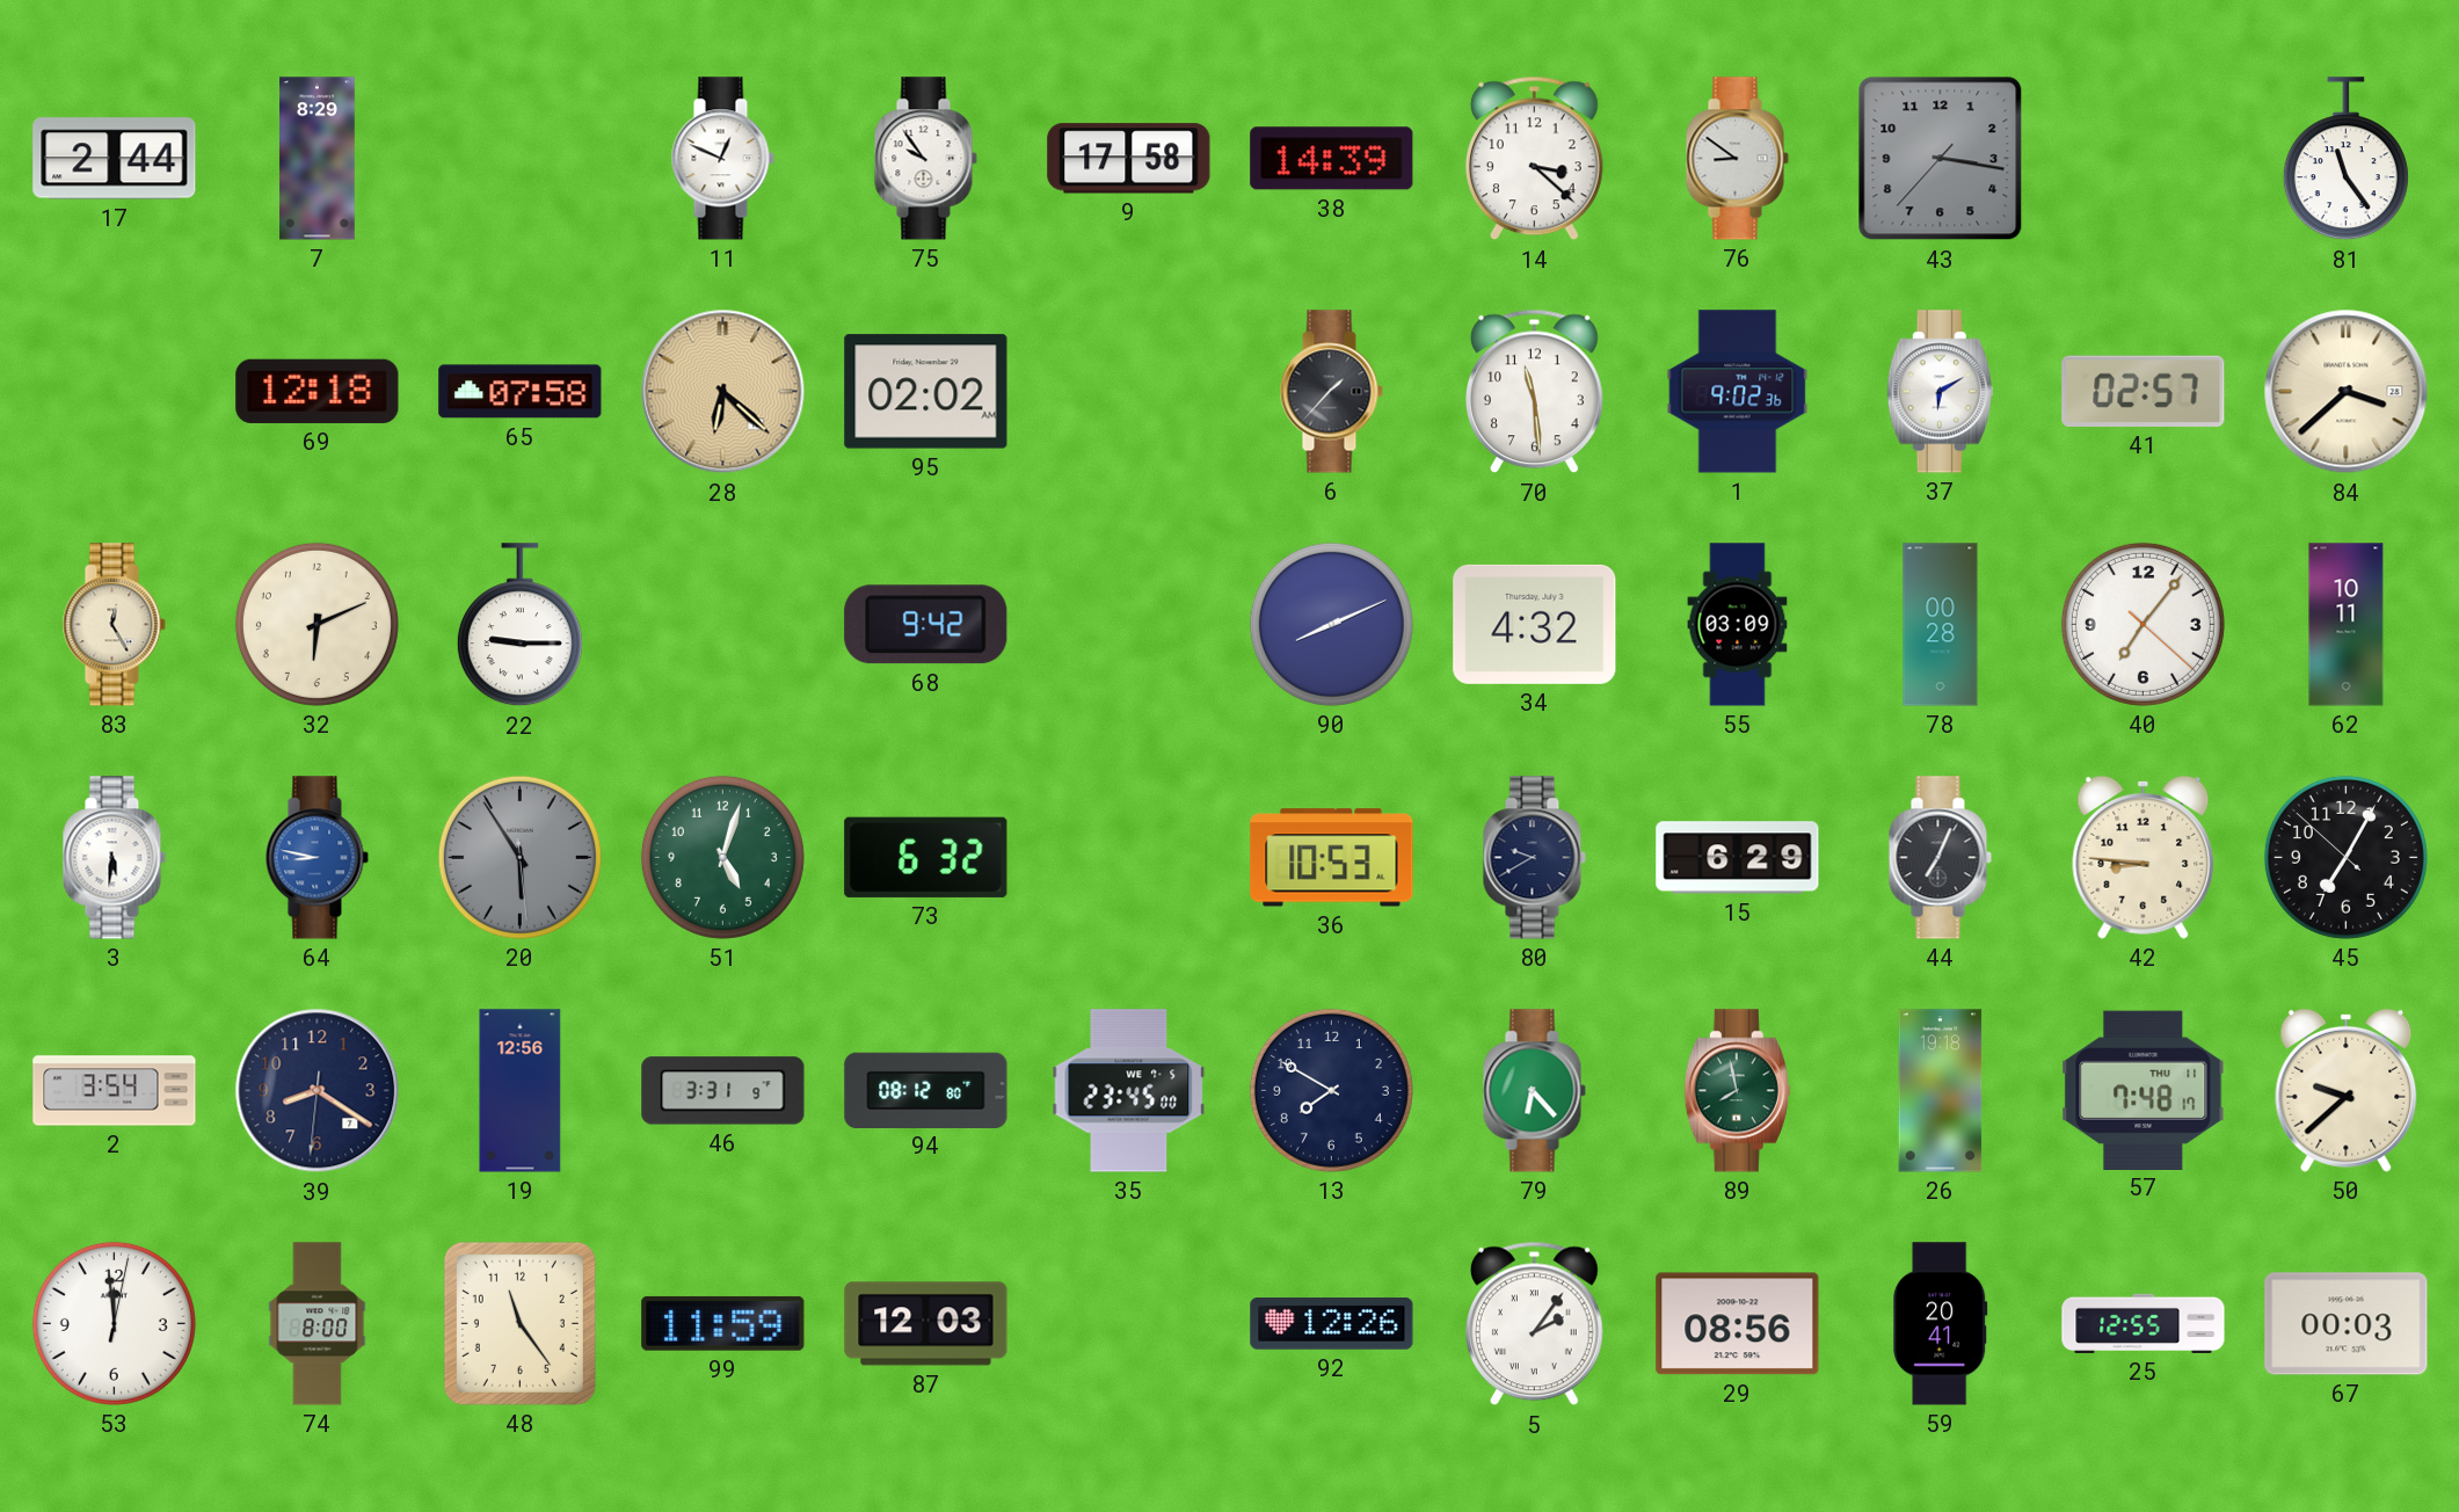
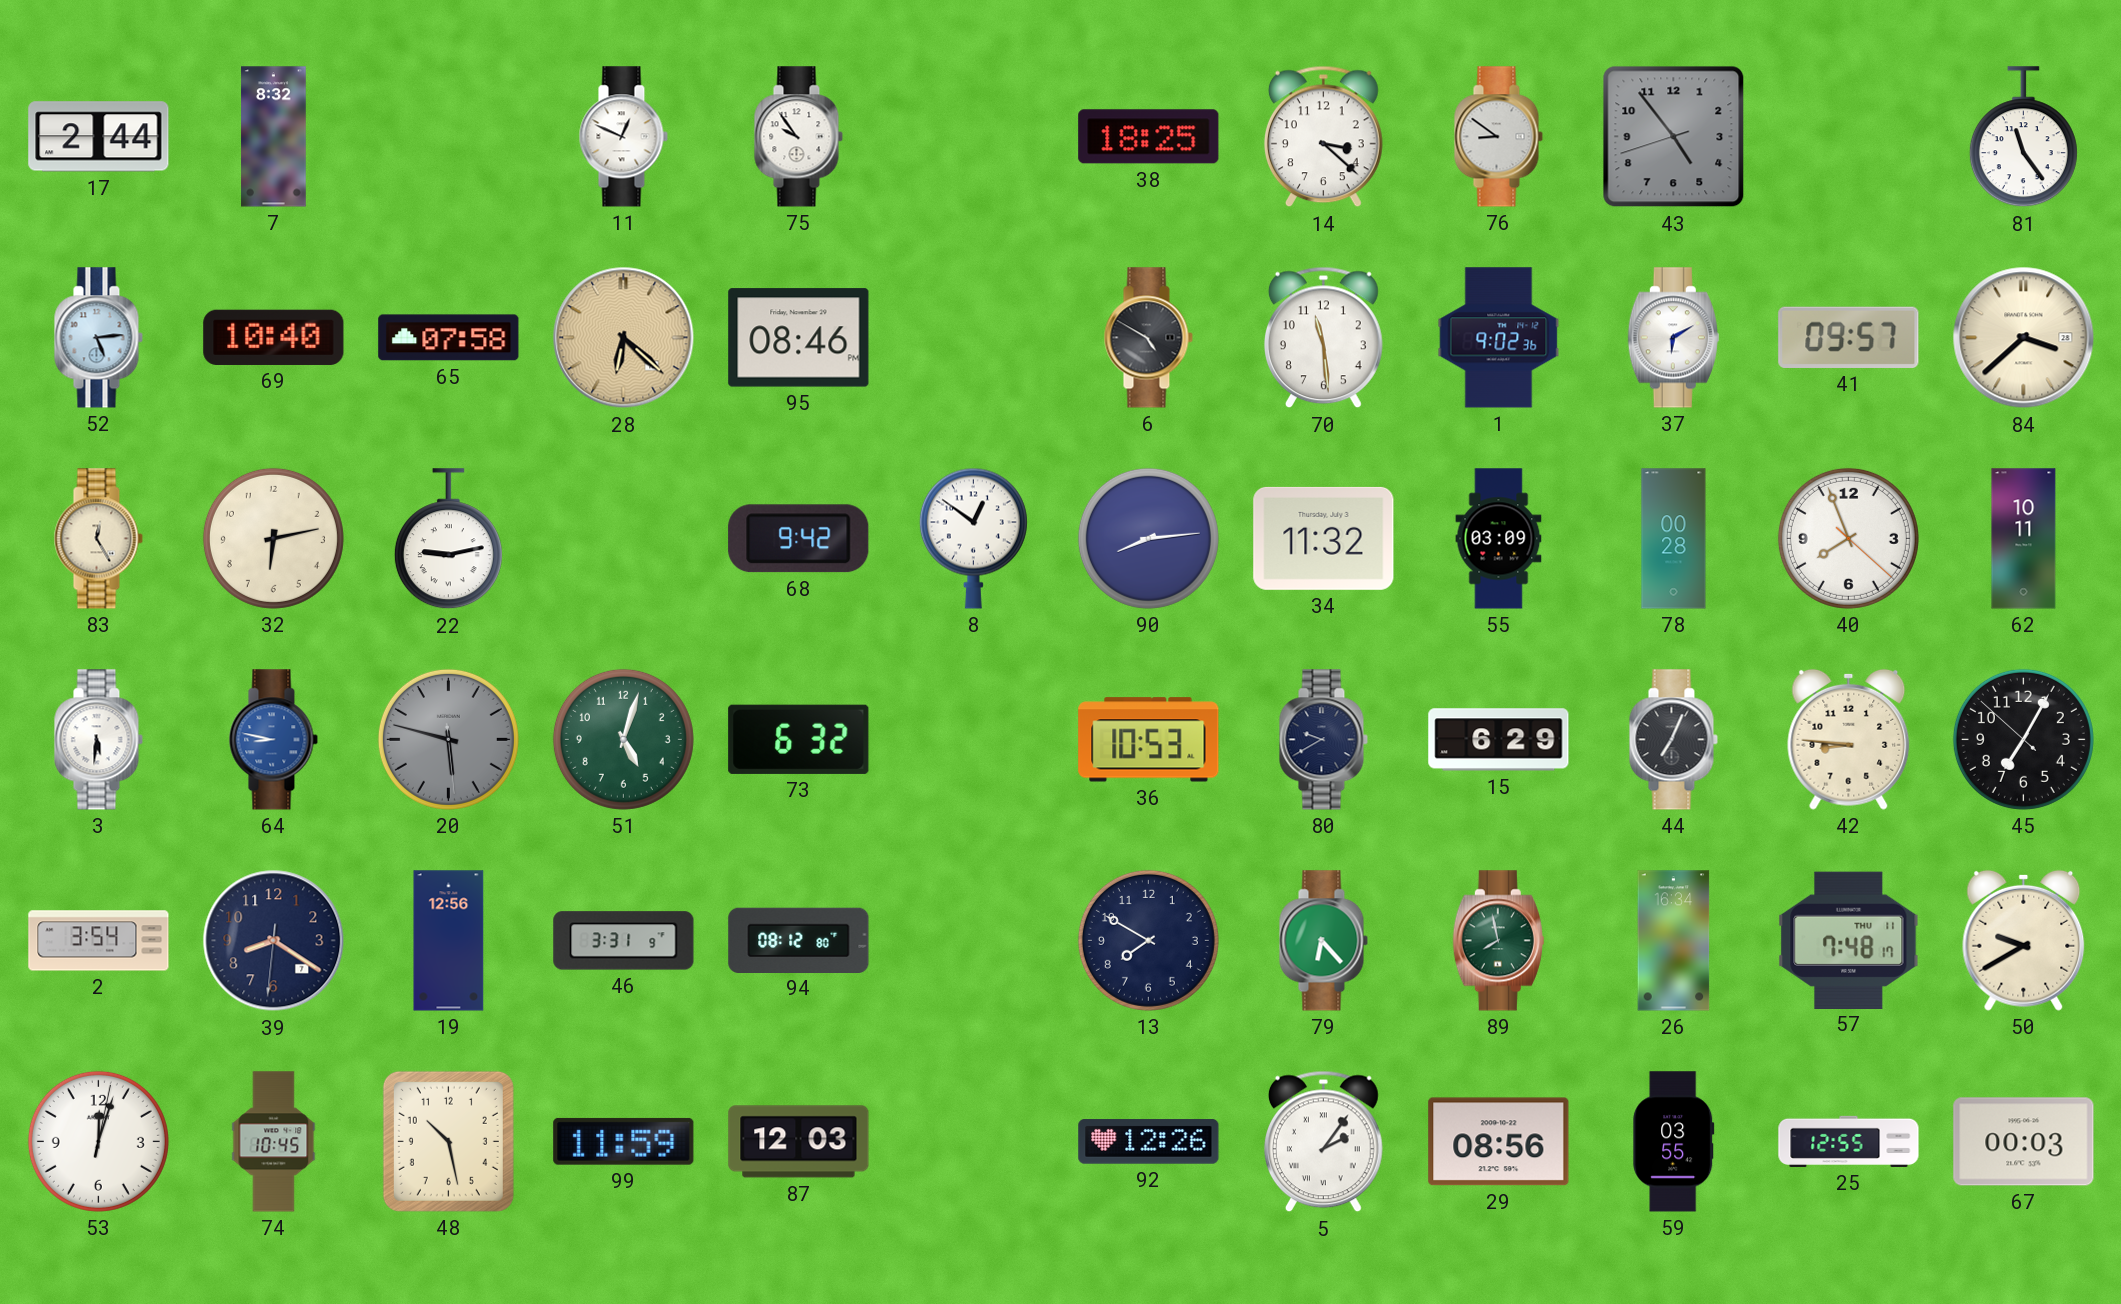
7: 8:29 -> 8:32
9: 17:58 -> none
38: 14:39 -> 18:25
43: 3:16 -> 4:53
52: none -> 5:14
69: 12:18 -> 10:40
95: 02:02 -> 08:46
6: 1:37 -> 4:50
41: 02:57 -> 09:57
32: 6:11 -> 6:13
22: 9:15 -> 9:13
8: none -> 12:51
90: 8:11 -> 8:14
34: 4:32 -> 11:32
40: 7:06 -> 7:56
20: 5:54 -> 5:47
35: 23:45 -> none
26: 19:18 -> 16:34
50: 9:38 -> 9:40
53: 11:59 -> 12:03
74: 8:00 -> 10:45
48: 11:24 -> 10:28
59: 20:41 -> 03:55
